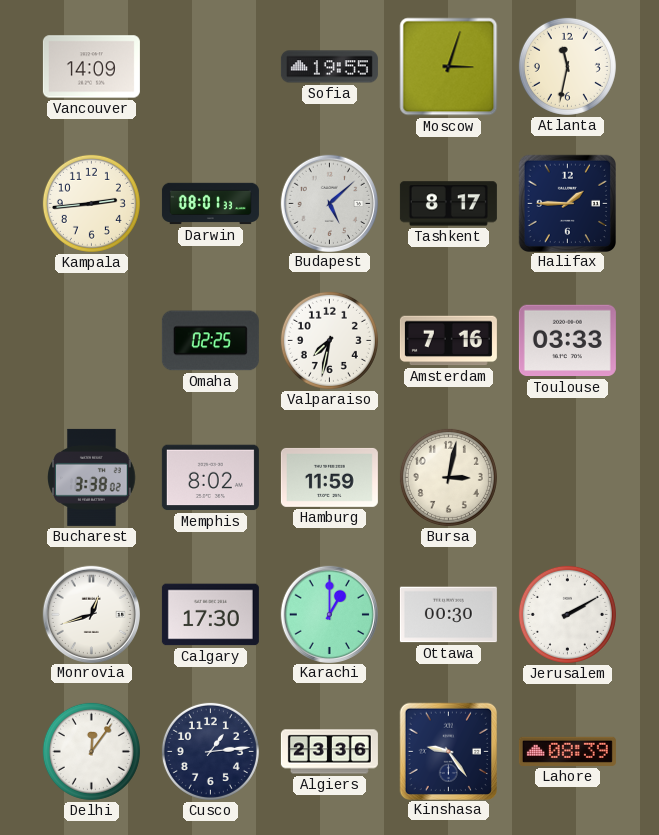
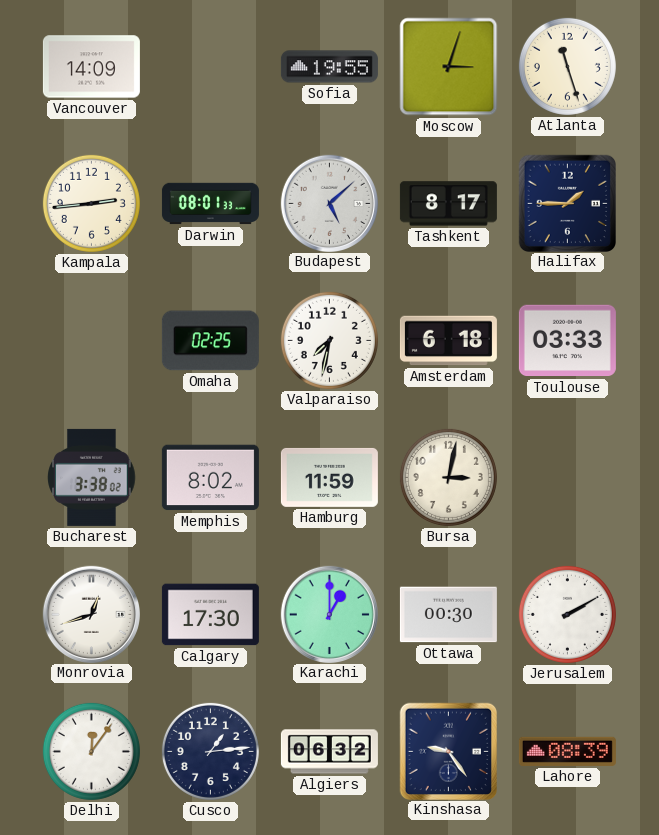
Atlanta: 11:32 -> 11:27
Amsterdam: 7:16 -> 6:18
Algiers: 23:36 -> 06:32
